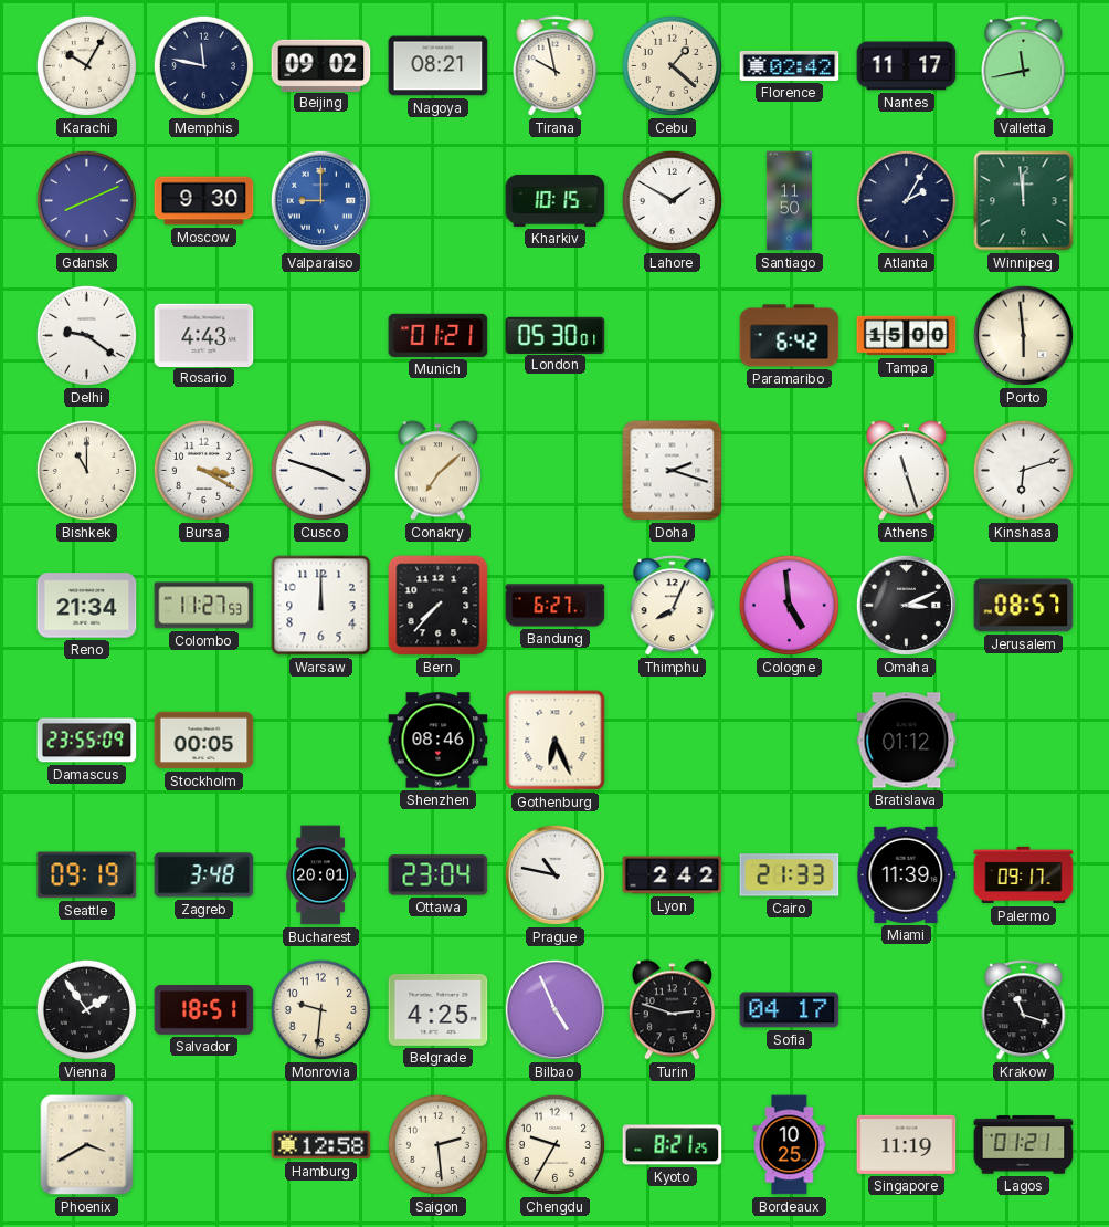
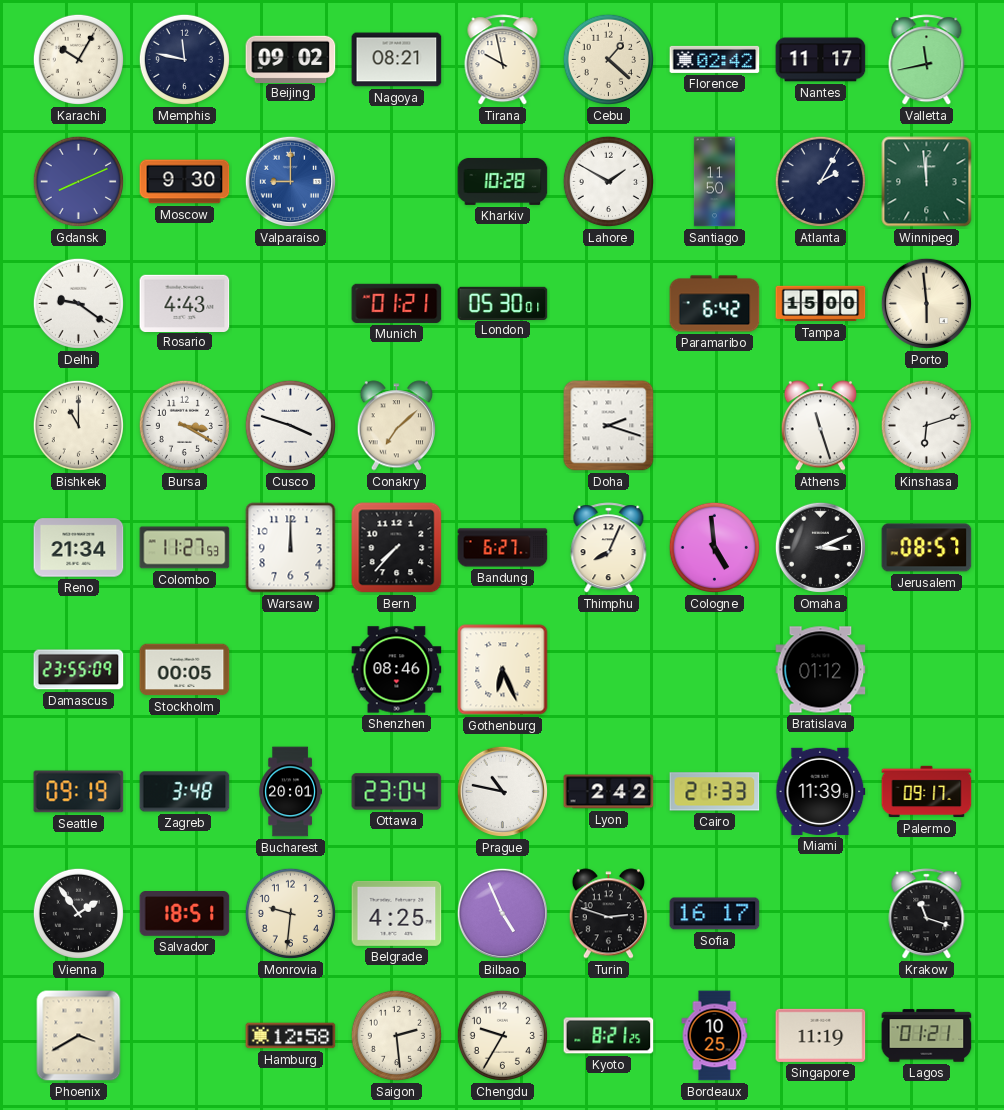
Kharkiv: 10:15 -> 10:28
Sofia: 04:17 -> 16:17
